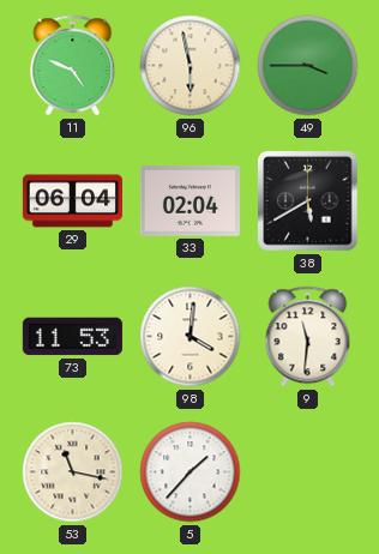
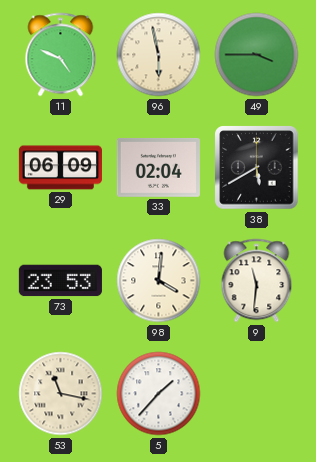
29: 06:04 -> 06:09
73: 11:53 -> 23:53
